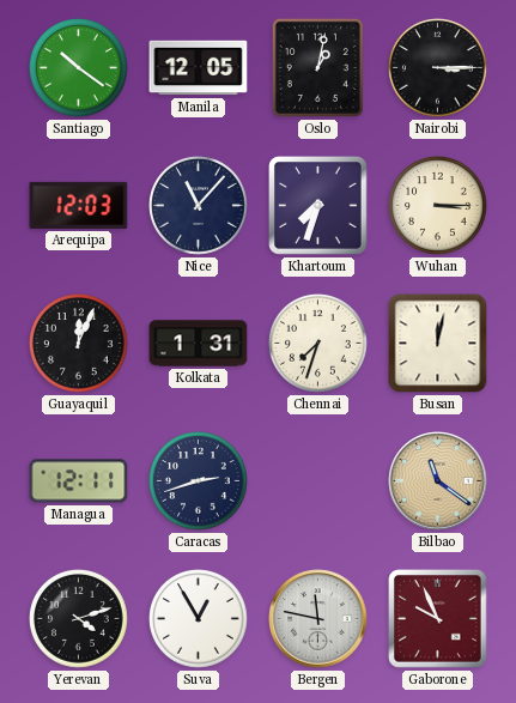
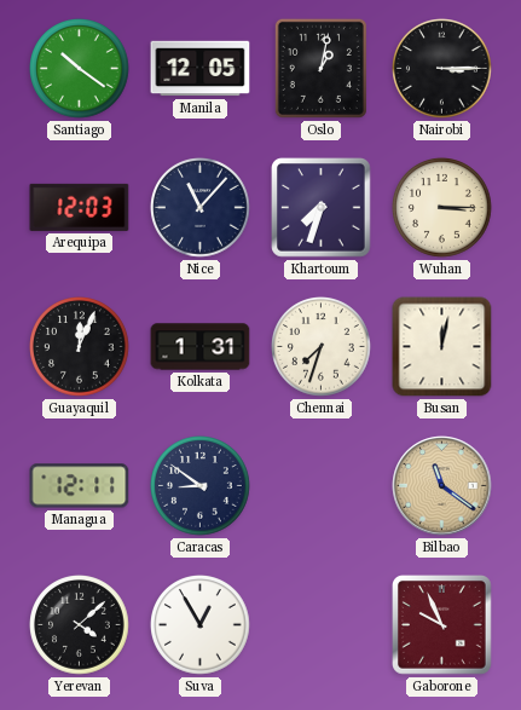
Caracas: 2:42 -> 8:51
Yerevan: 4:12 -> 4:08
Bergen: 11:47 -> none
